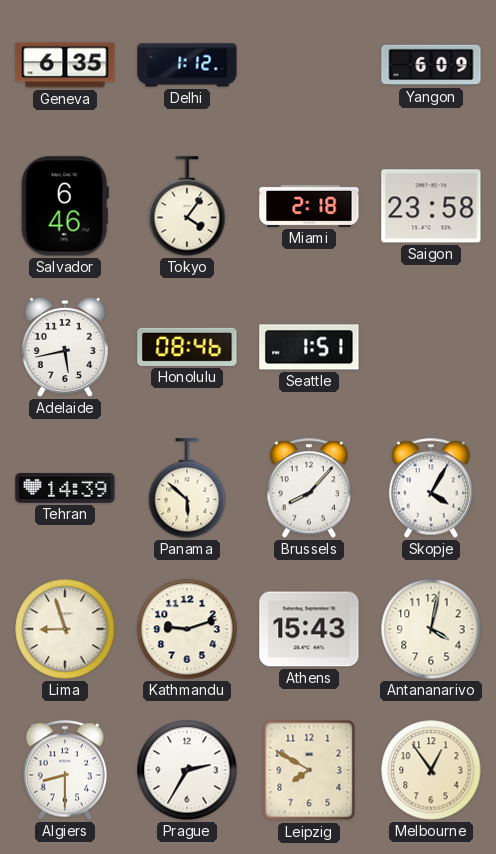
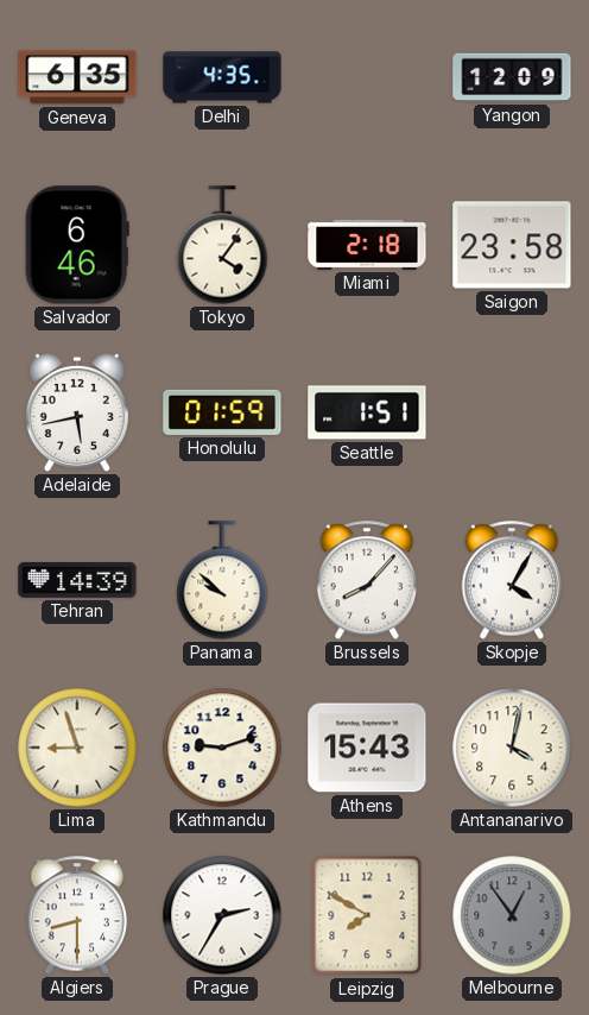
Delhi: 1:12 -> 4:35
Yangon: 6:09 -> 12:09
Honolulu: 08:46 -> 01:59
Panama: 5:52 -> 9:52
Melbourne dial: cream -> grey
